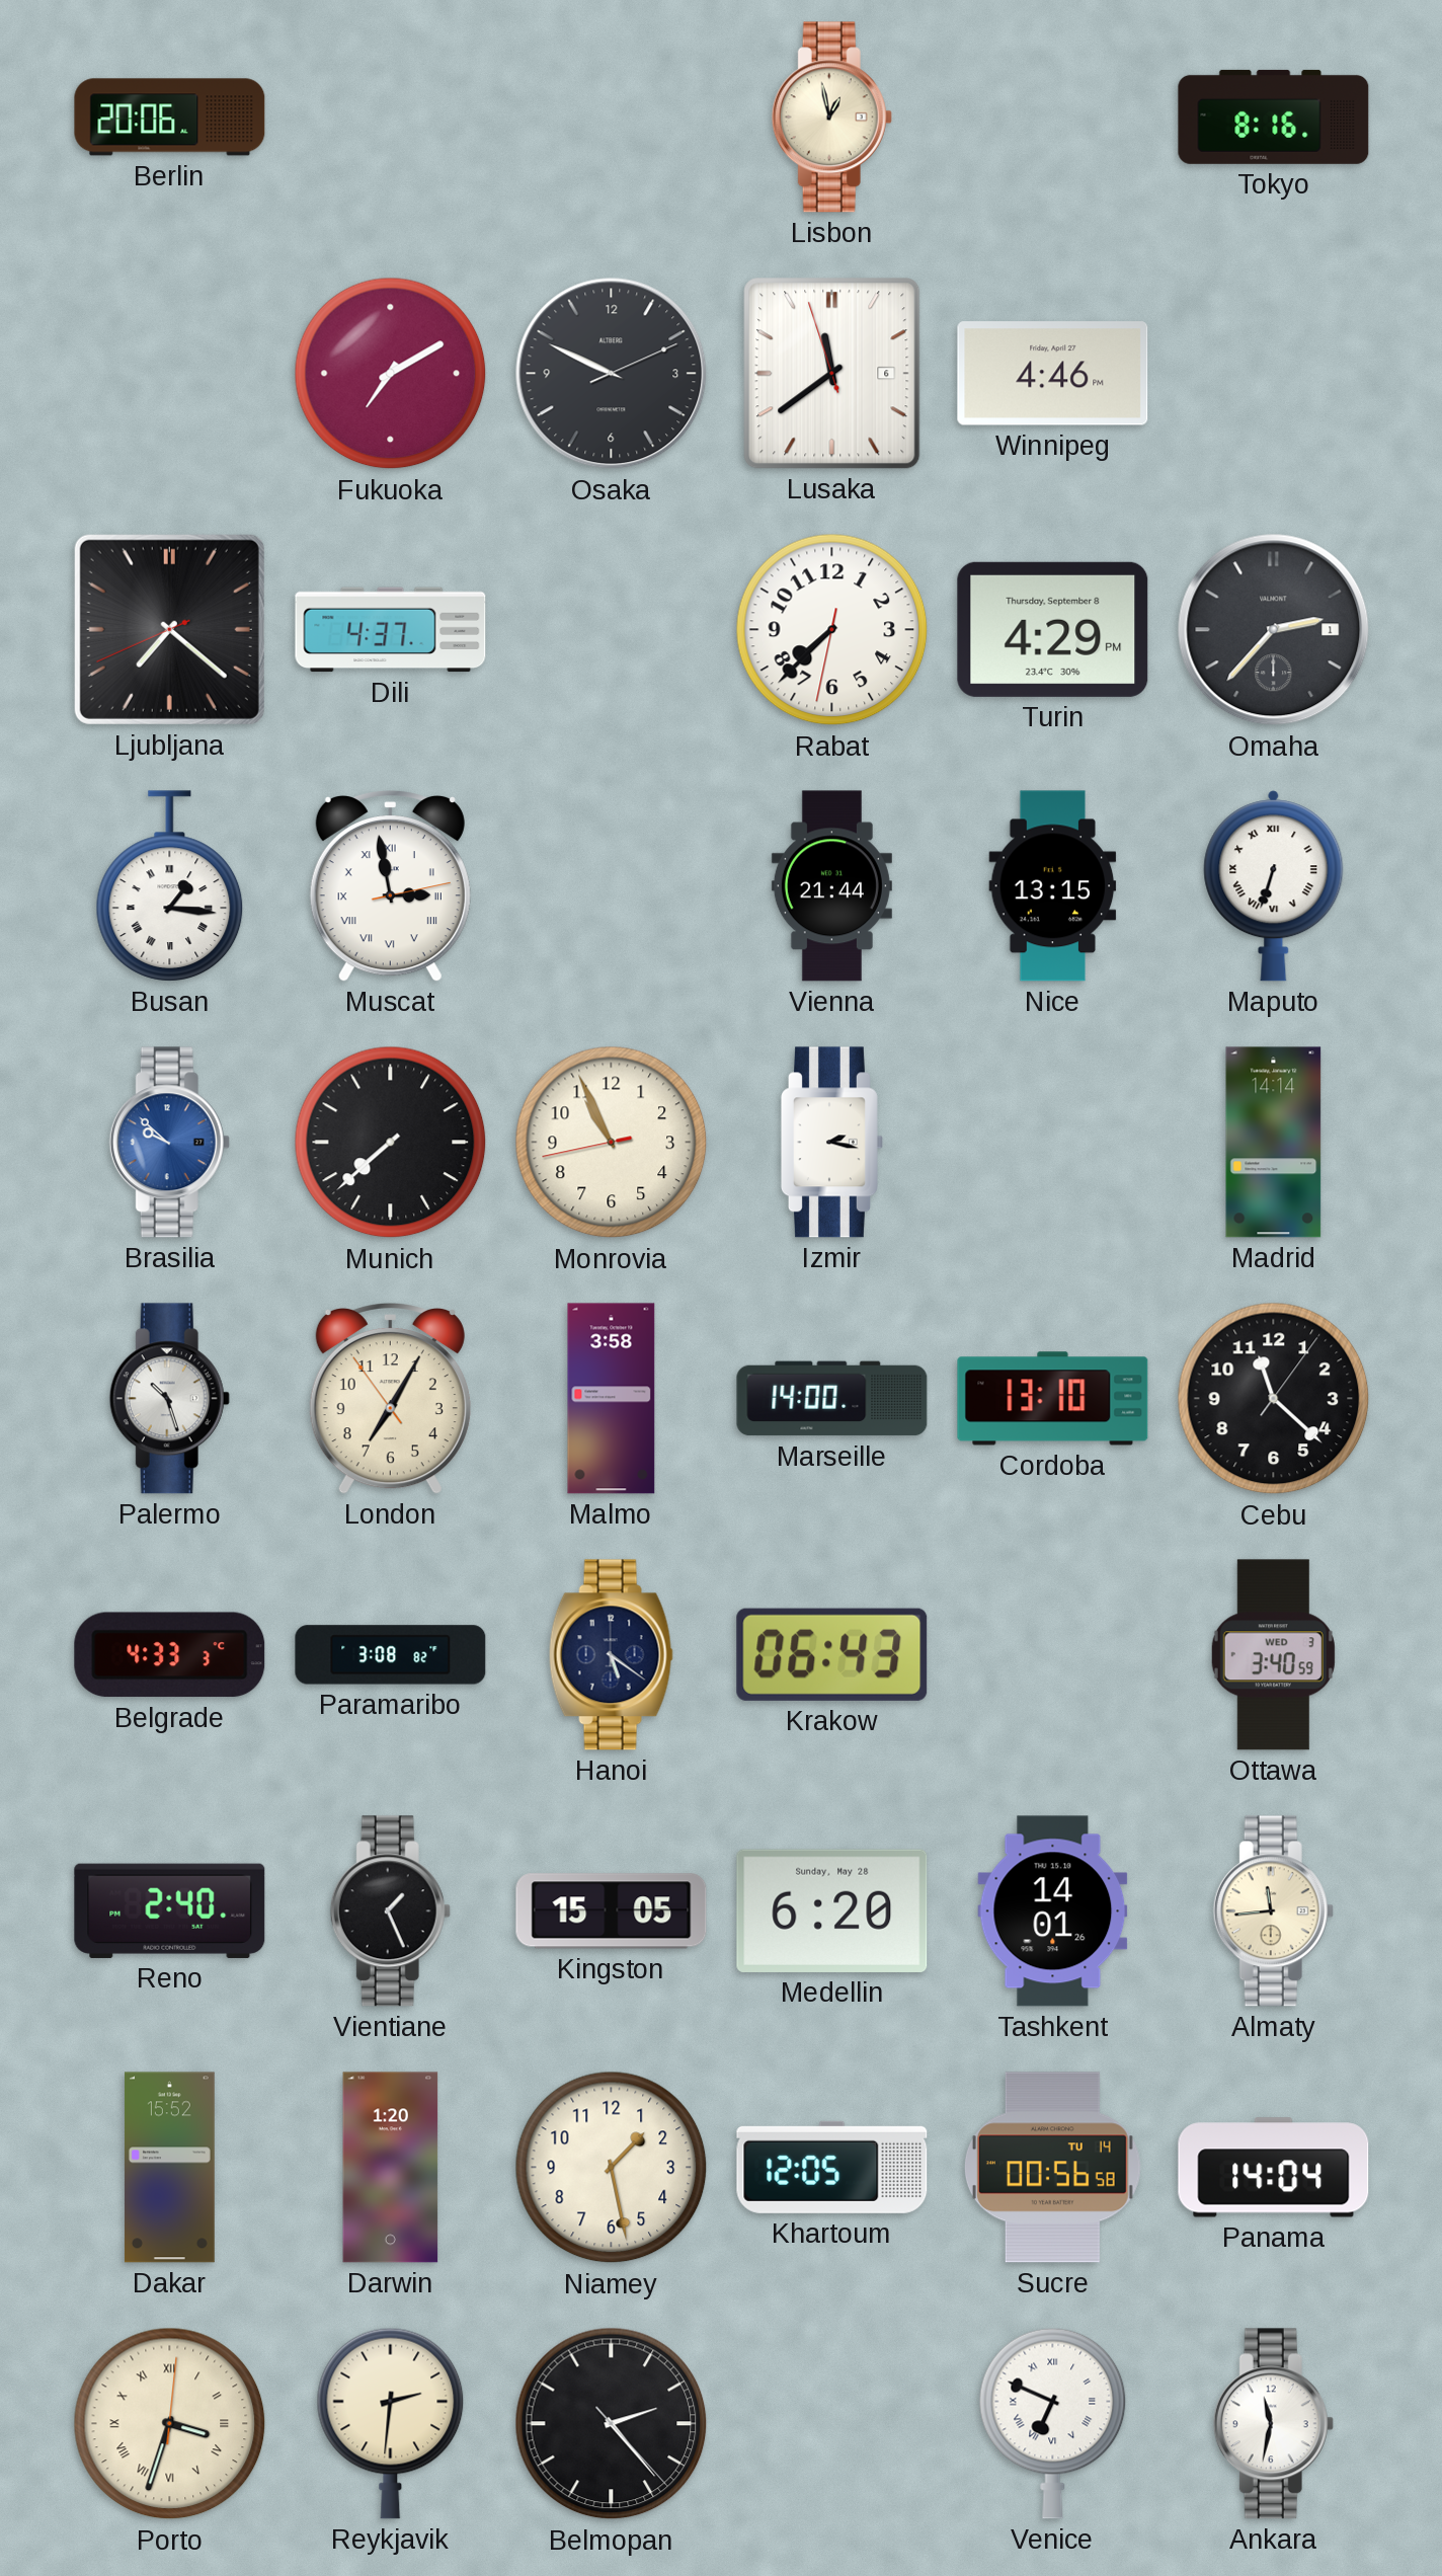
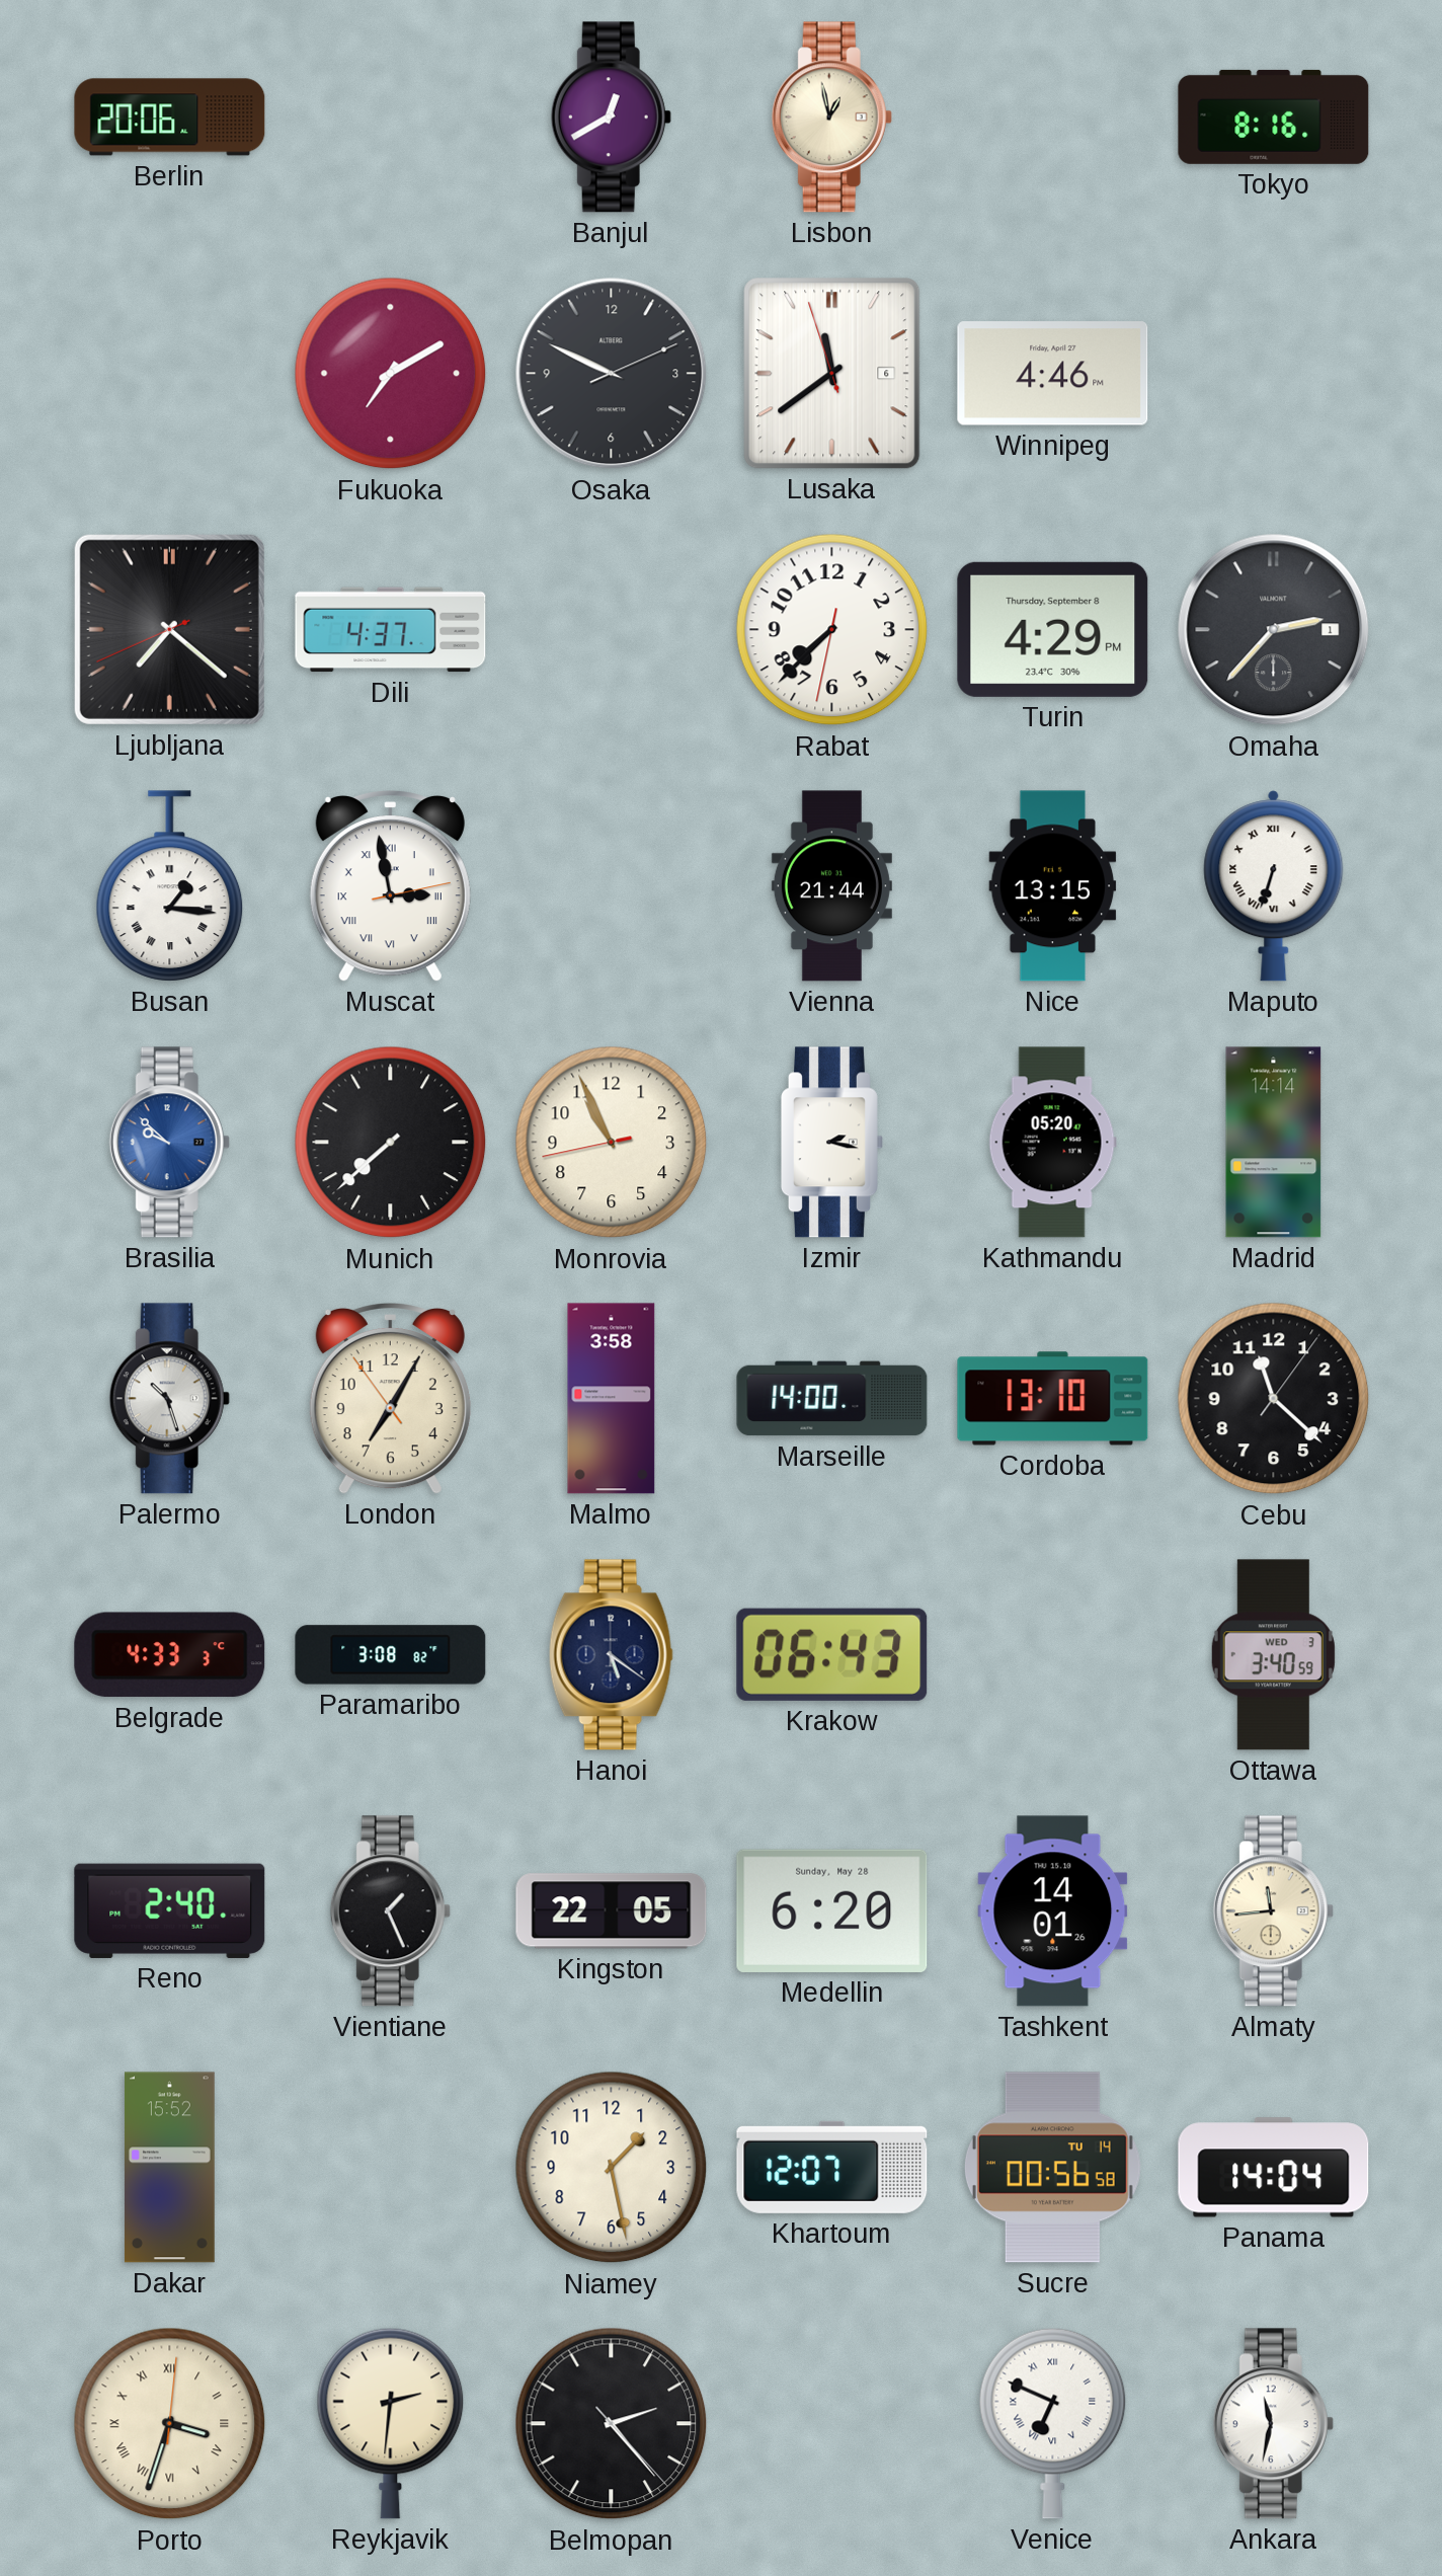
Banjul: none -> 12:40
Kathmandu: none -> 05:20
Kingston: 15:05 -> 22:05
Darwin: 1:20 -> none
Khartoum: 12:05 -> 12:07
